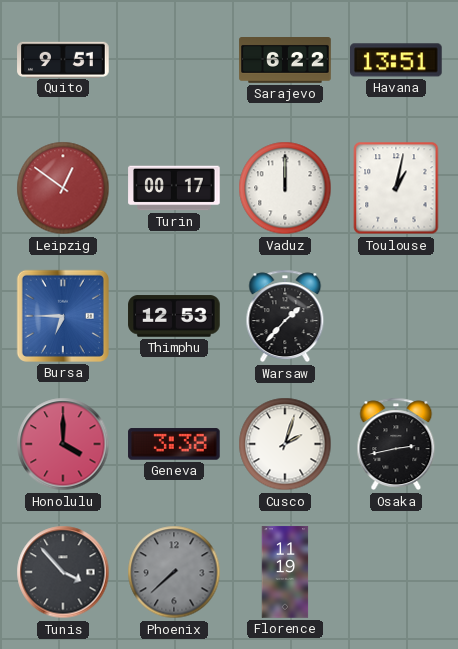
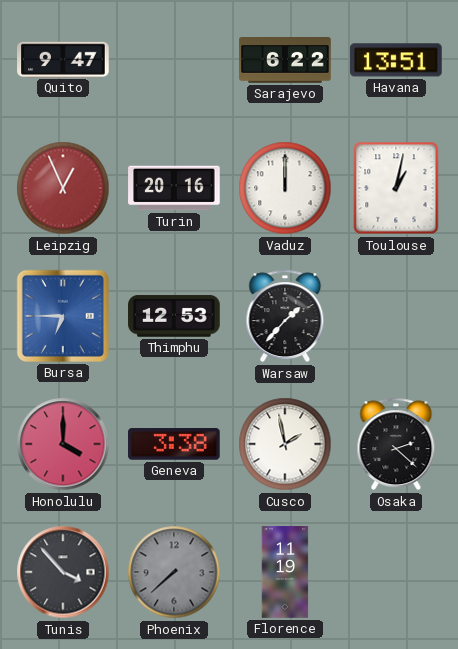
Quito: 9:51 -> 9:47
Leipzig: 12:51 -> 12:56
Turin: 00:17 -> 20:16
Cusco: 2:03 -> 1:58
Osaka: 2:43 -> 2:22
